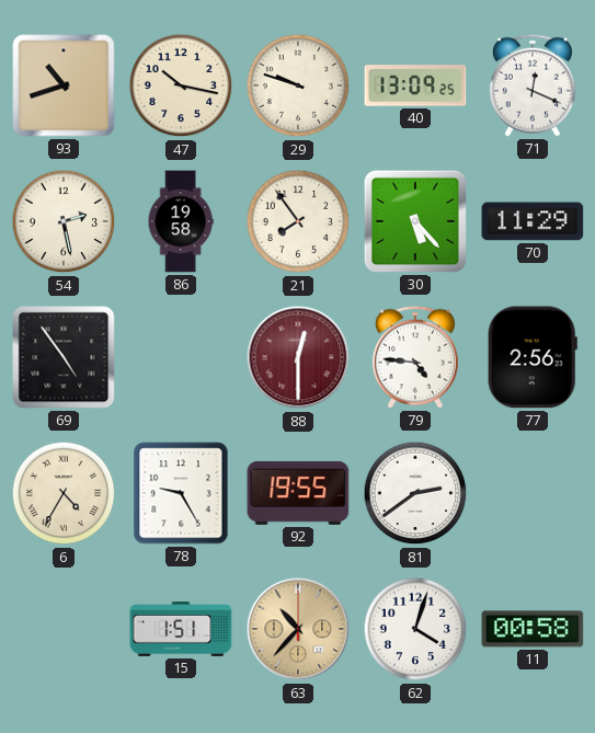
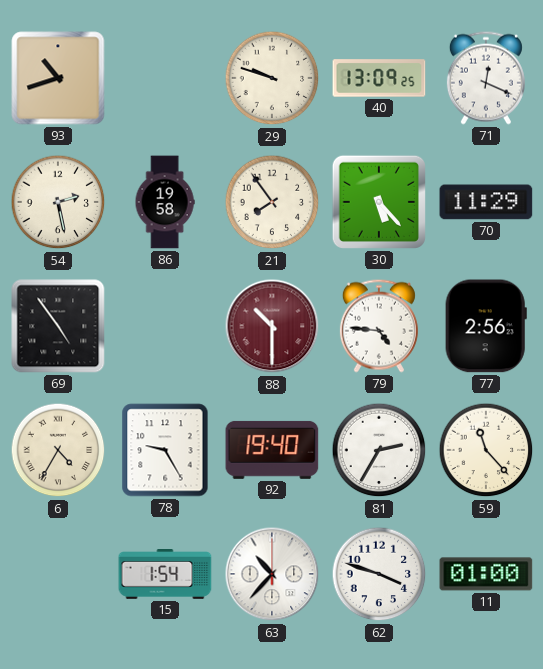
47: 10:17 -> none
88: 12:30 -> 10:30
92: 19:55 -> 19:40
81: 2:39 -> 2:35
59: none -> 11:23
15: 1:51 -> 1:54
63 dial: champagne -> white
62: 4:03 -> 3:48
11: 00:58 -> 01:00
